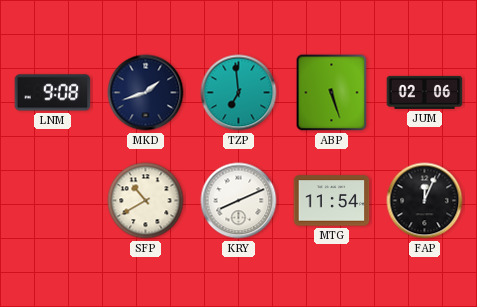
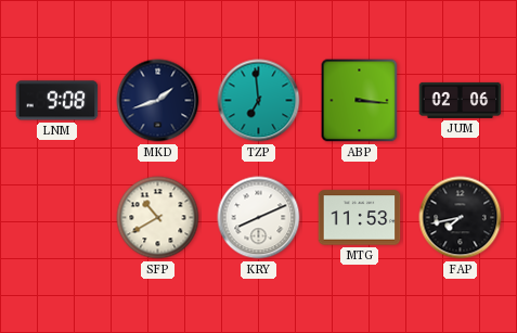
ABP: 5:27 -> 3:16
MTG: 11:54 -> 11:53
FAP: 12:04 -> 7:43
